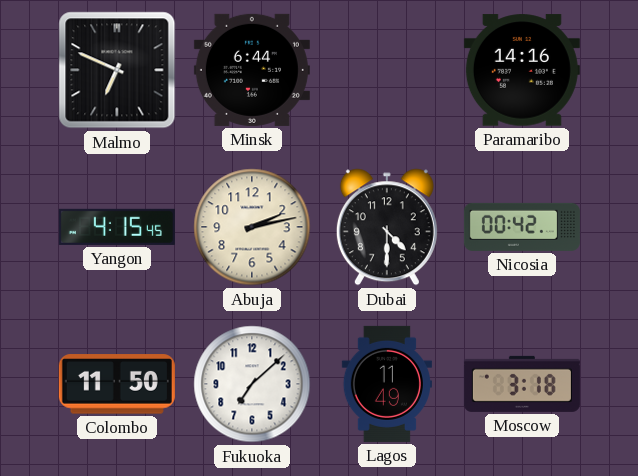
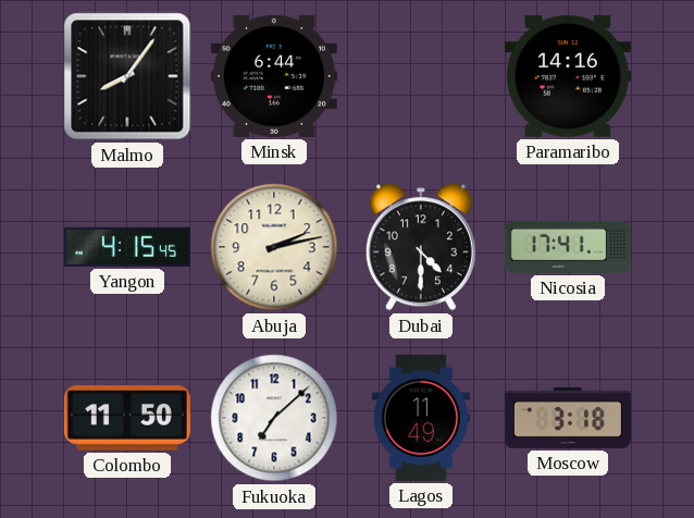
Malmo: 6:49 -> 8:06
Nicosia: 00:42 -> 17:41
